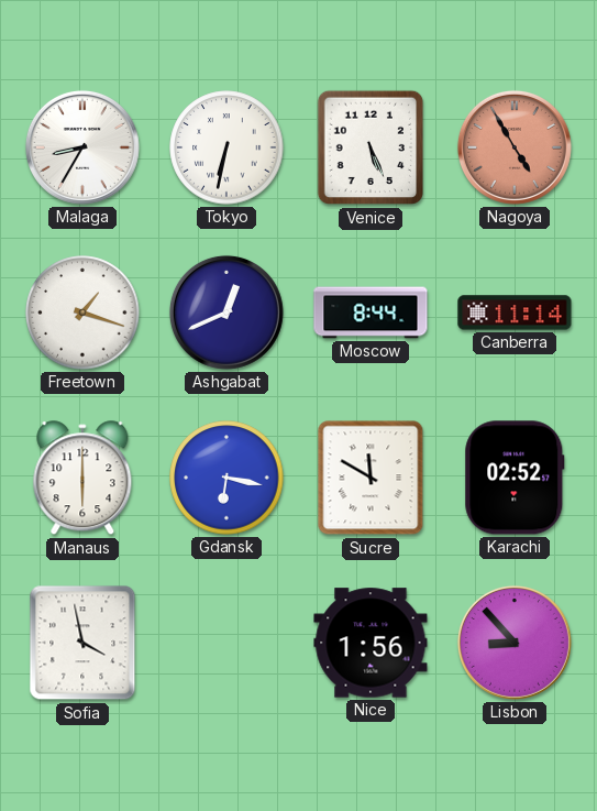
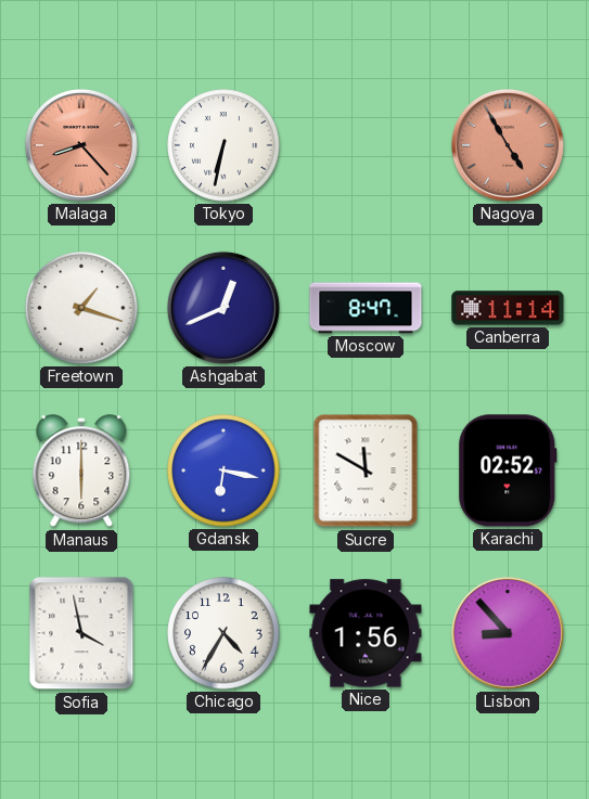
Malaga: 8:35 -> 8:23
Malaga dial: white -> salmon
Venice: 5:26 -> none
Moscow: 8:44 -> 8:47
Chicago: none -> 4:35
